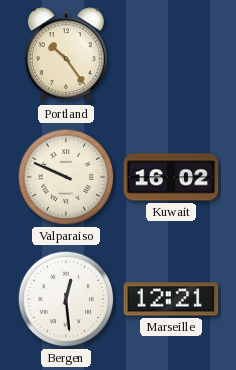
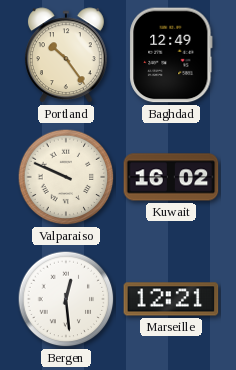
Baghdad: none -> 12:49
